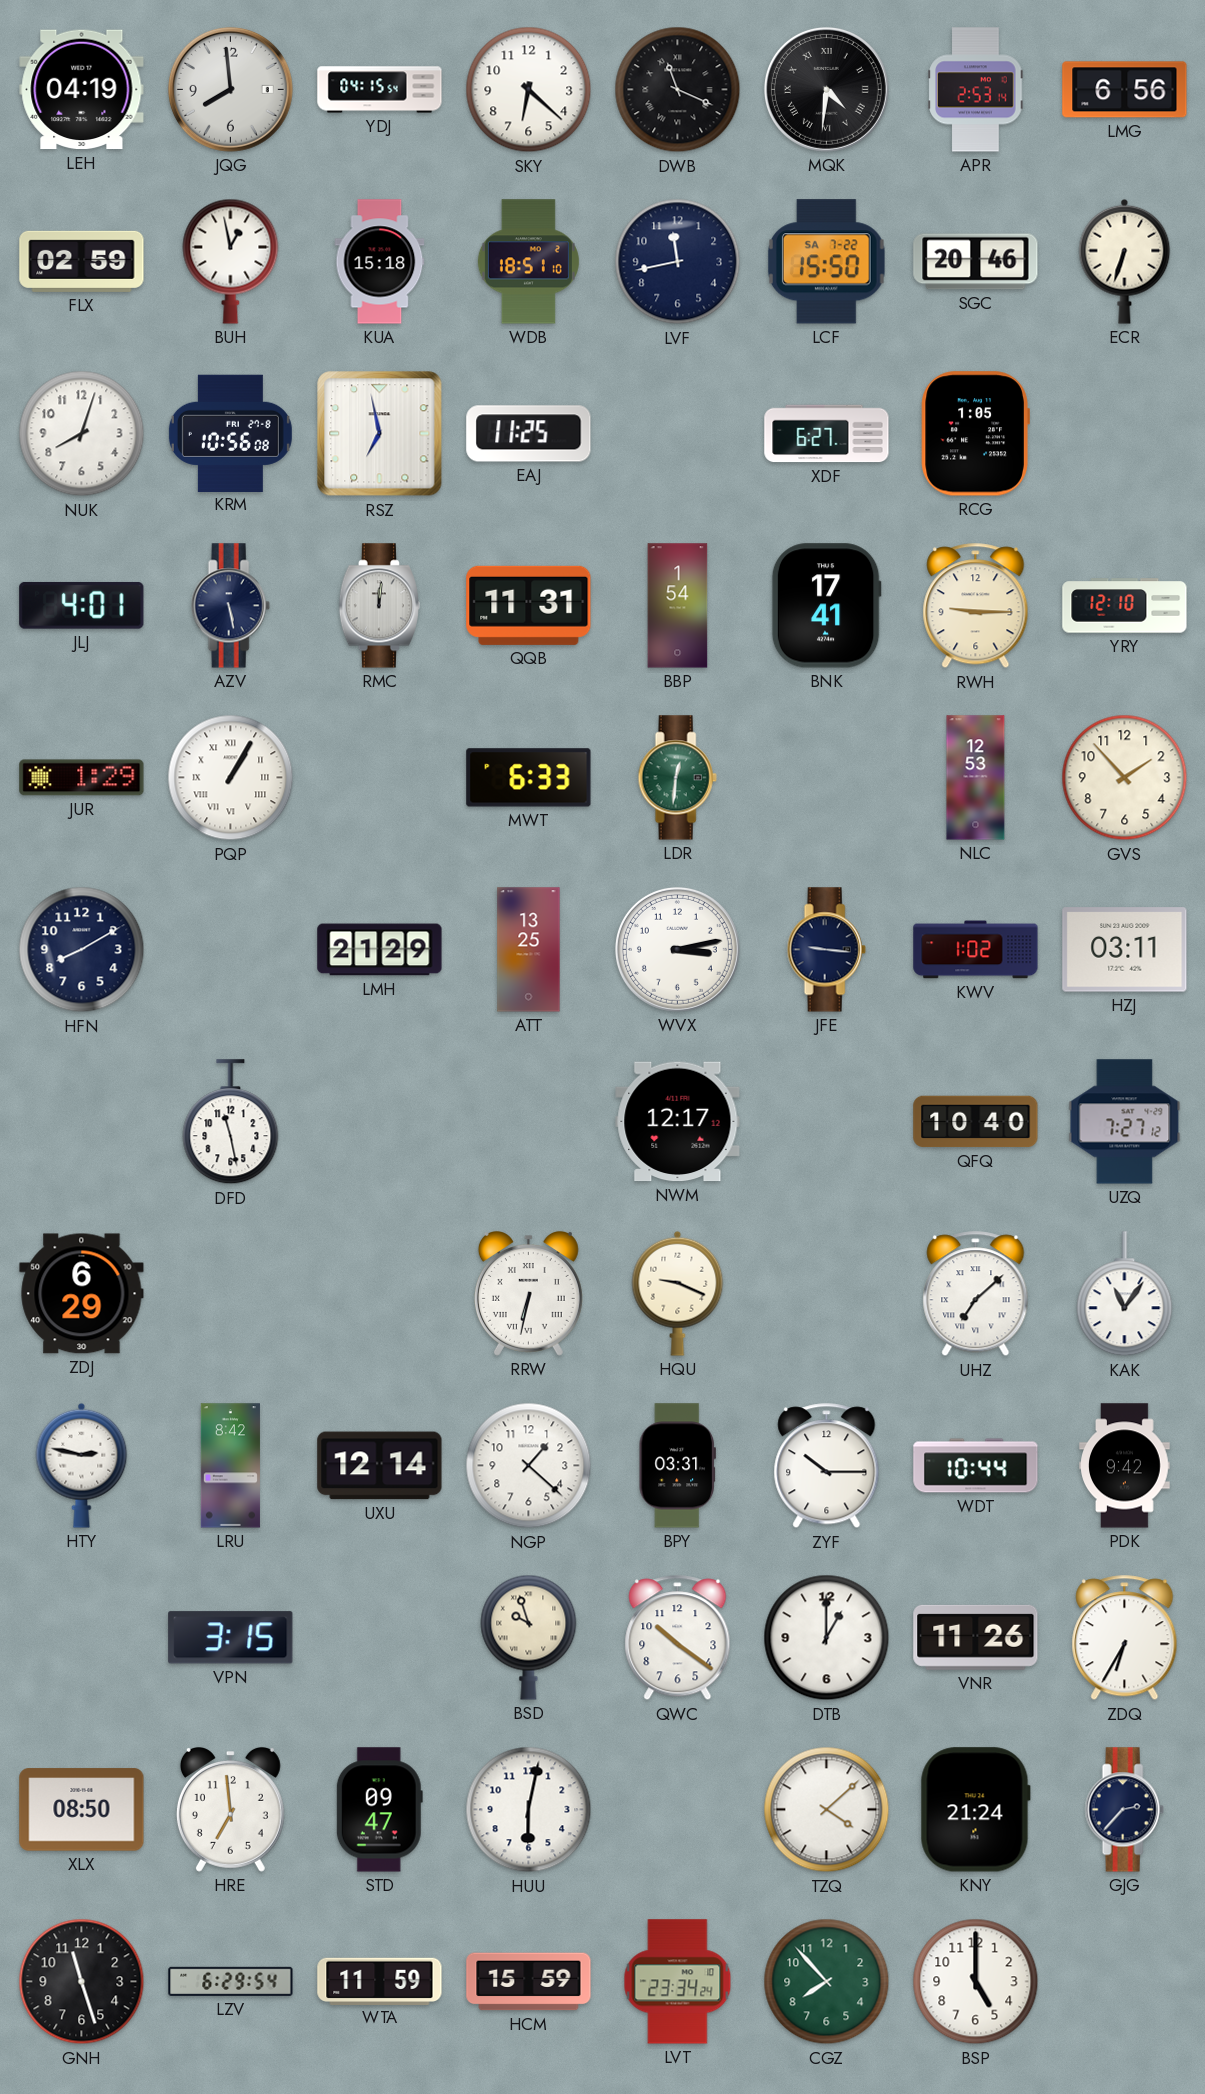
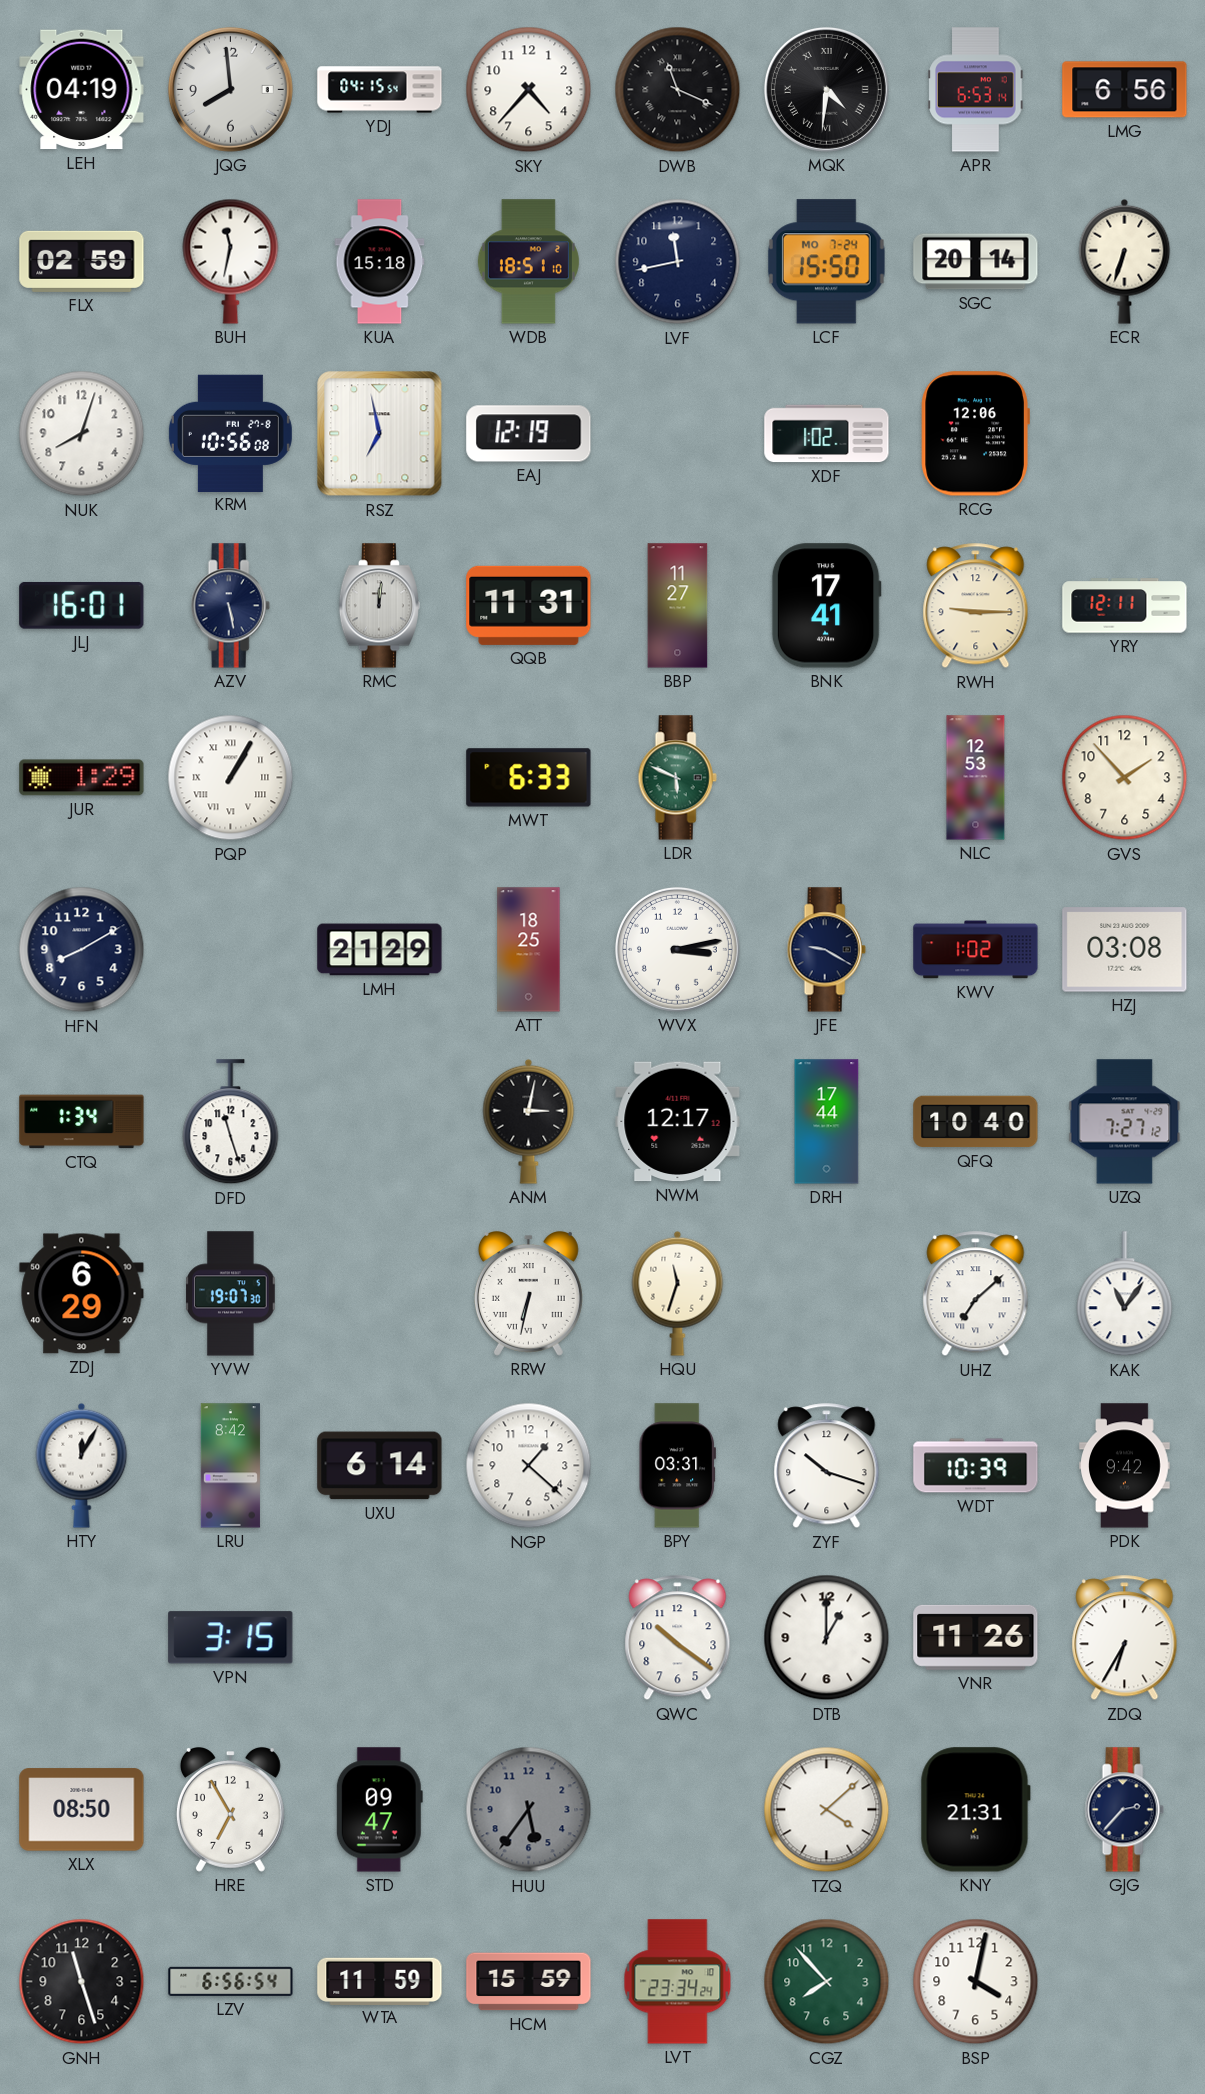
SKY: 6:22 -> 4:37
APR: 2:53 -> 6:53
BUH: 12:58 -> 11:32
LCF date: SA 7-22 -> MO 7-24
SGC: 20:46 -> 20:14
EAJ: 11:25 -> 12:19
XDF: 6:27 -> 1:02
RCG: 1:05 -> 12:06
JLJ: 4:01 -> 16:01
BBP: 1:54 -> 11:27
YRY: 12:10 -> 12:11
LDR: 12:31 -> 5:49
ATT: 13:25 -> 18:25
JFE: 9:16 -> 9:20
HZJ: 03:11 -> 03:08
CTQ: none -> 1:34
DFD: 11:28 -> 11:27
ANM: none -> 3:02
DRH: none -> 17:44
YVW: none -> 19:07
HQU: 9:19 -> 11:33
HTY: 2:47 -> 12:05
UXU: 12:14 -> 6:14
ZYF: 10:15 -> 10:18
WDT: 10:44 -> 10:39
BSD: 9:57 -> none
HRE: 6:59 -> 6:55
HUU: 6:02 -> 5:36
HUU dial: white -> grey
KNY: 21:24 -> 21:31
LZV: 6:29 -> 6:56
BSP: 5:00 -> 4:02
